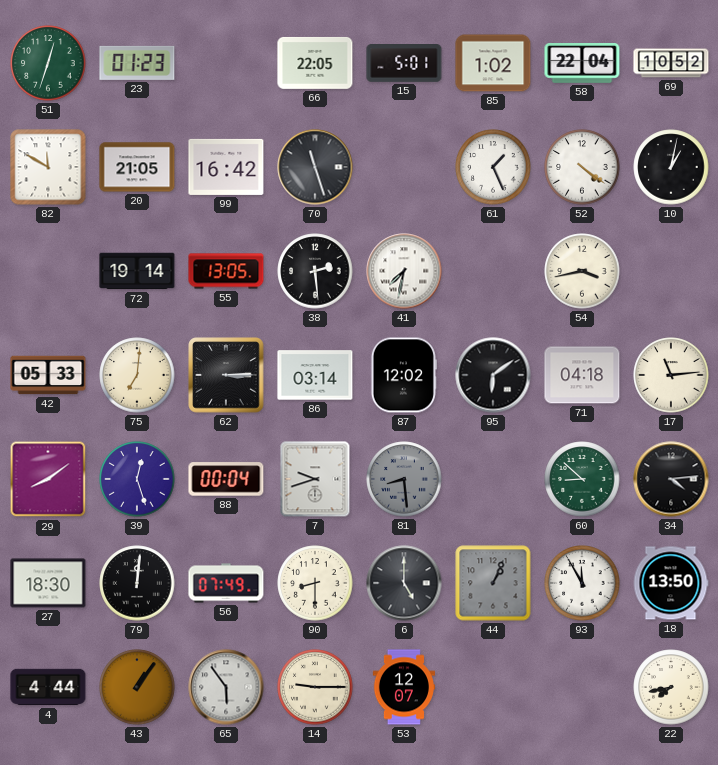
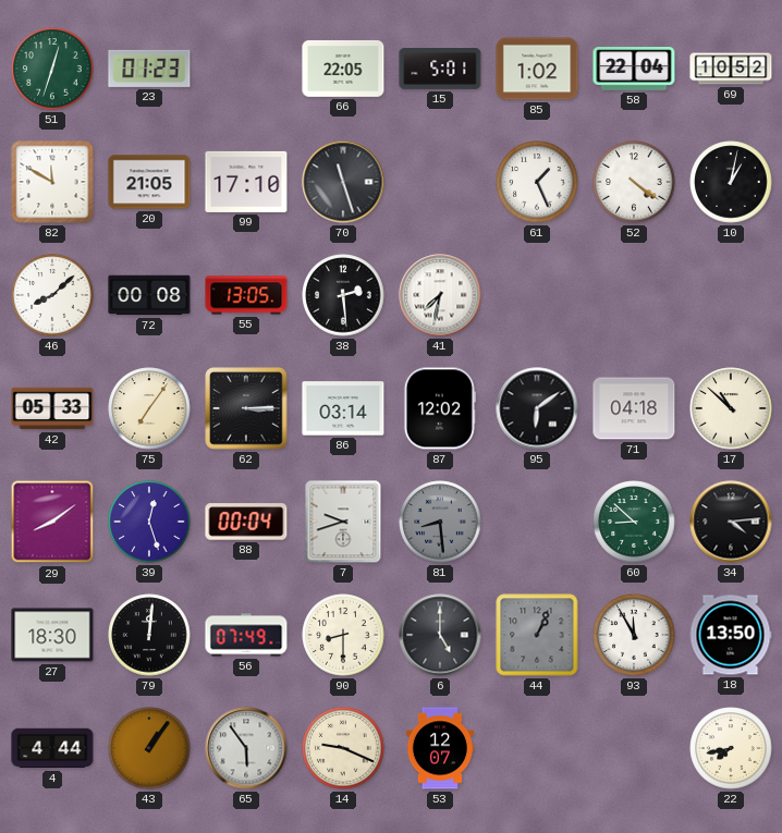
99: 16:42 -> 17:10
46: none -> 8:08
72: 19:14 -> 00:08
54: 3:43 -> none
75: 7:01 -> 7:06
17: 11:14 -> 10:52
14: 9:15 -> 9:19
